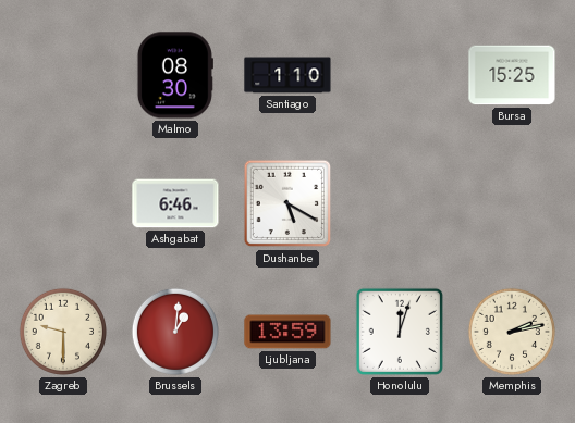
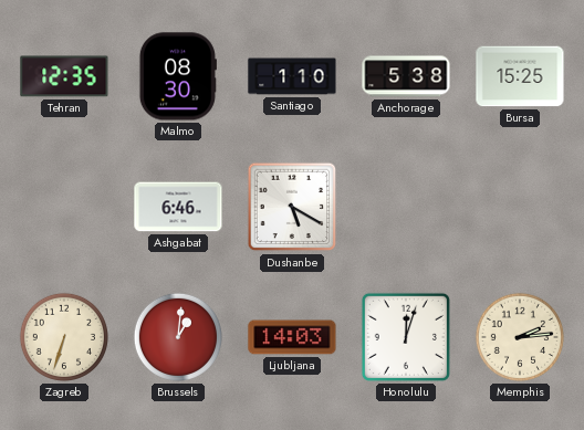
Tehran: none -> 12:35
Anchorage: none -> 5:38
Zagreb: 9:30 -> 6:33
Ljubljana: 13:59 -> 14:03
Memphis: 2:13 -> 2:14
